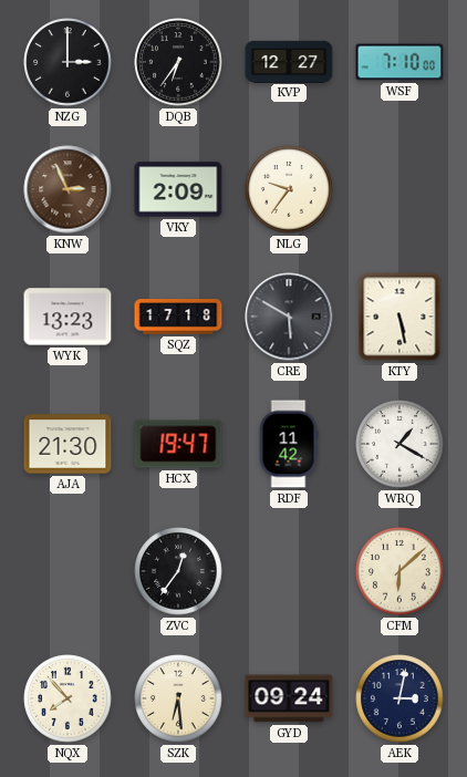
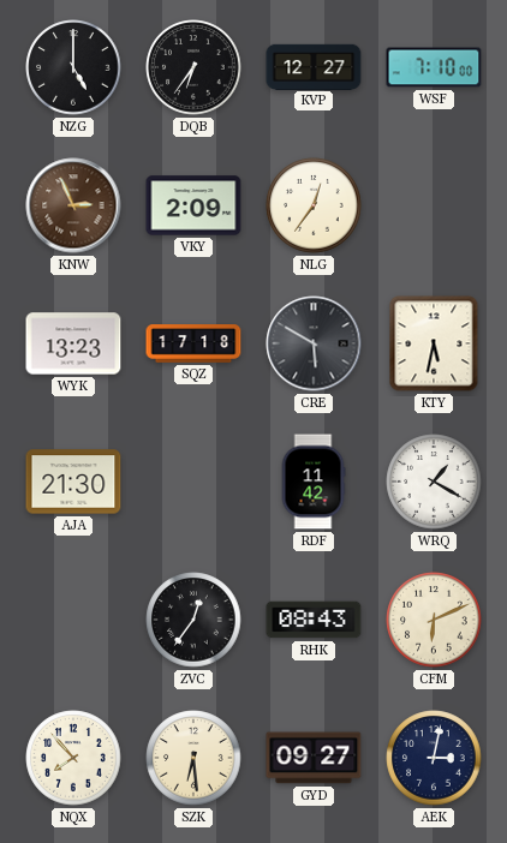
NZG: 3:00 -> 5:00
NLG: 9:36 -> 12:36
KTY: 5:28 -> 5:32
HCX: 19:47 -> none
RHK: none -> 08:43
CFM: 6:08 -> 6:11
GYD: 09:24 -> 09:27
